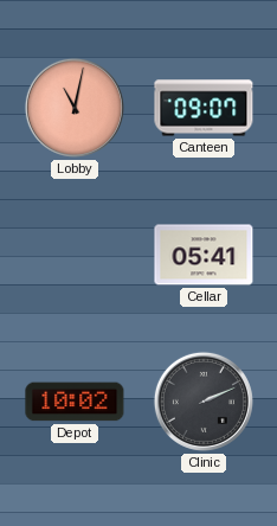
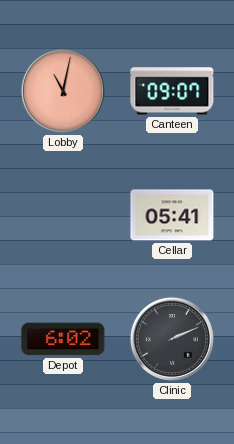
Depot: 10:02 -> 6:02
